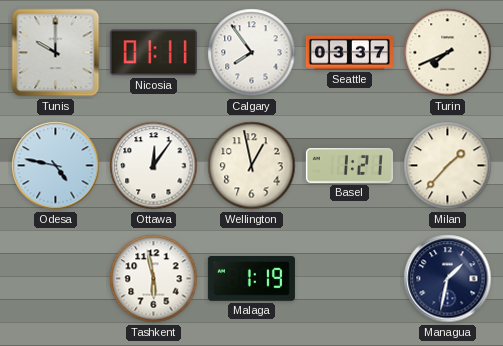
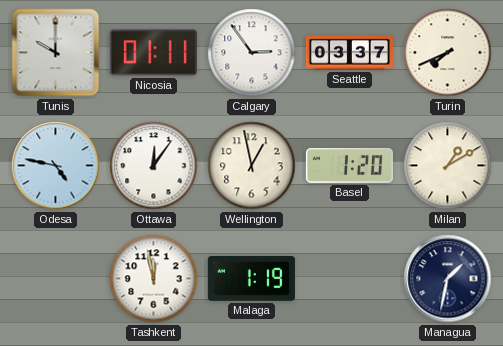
Calgary: 7:54 -> 2:54
Basel: 1:21 -> 1:20
Milan: 1:37 -> 1:10
Tashkent: 5:58 -> 11:58
